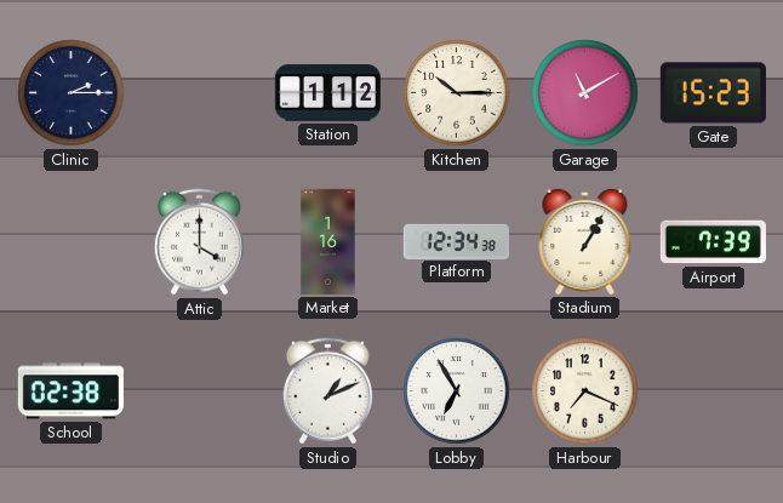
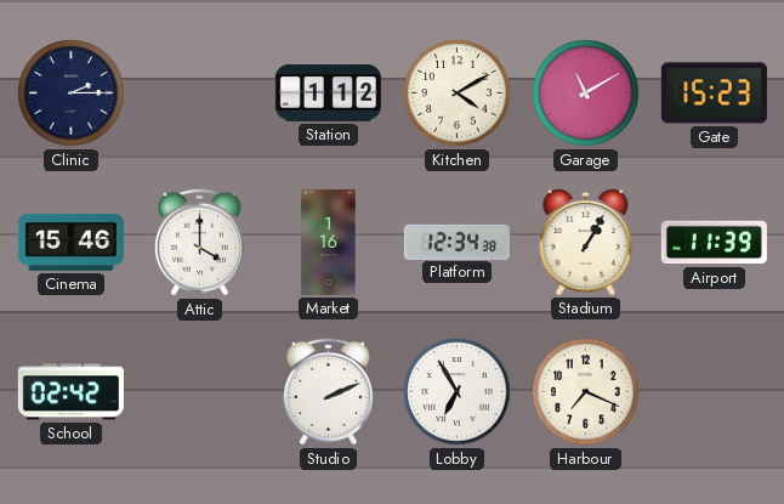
Kitchen: 10:15 -> 4:10
Cinema: none -> 15:46
Airport: 7:39 -> 11:39
School: 02:38 -> 02:42
Studio: 1:11 -> 2:11
